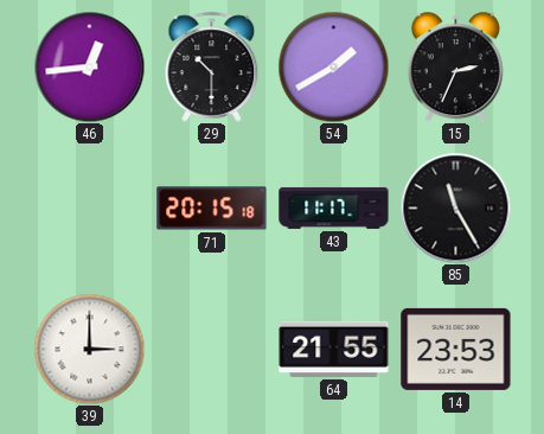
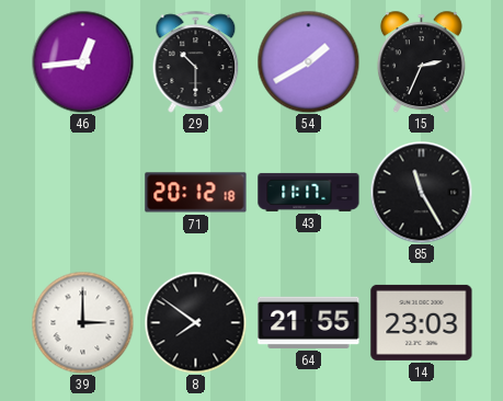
71: 20:15 -> 20:12
8: none -> 7:51
14: 23:53 -> 23:03
